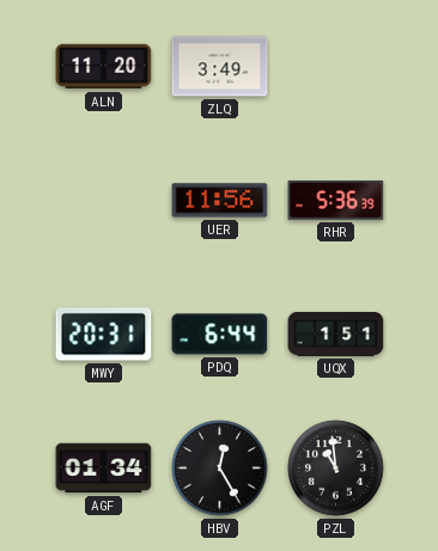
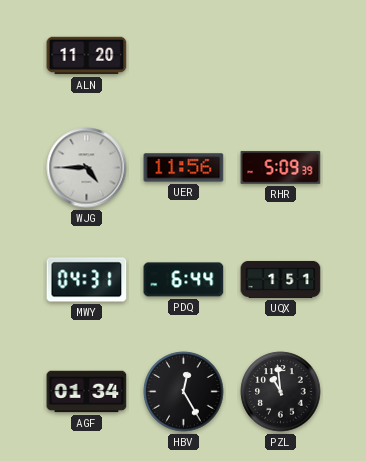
ZLQ: 3:49 -> none
WJG: none -> 4:45
RHR: 5:36 -> 5:09
MWY: 20:31 -> 04:31
